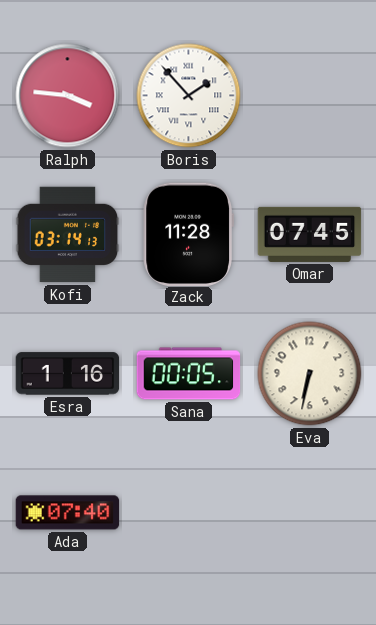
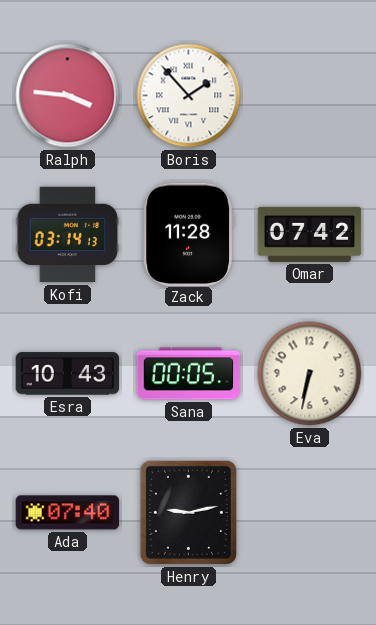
Omar: 07:45 -> 07:42
Esra: 1:16 -> 10:43
Henry: none -> 9:13
